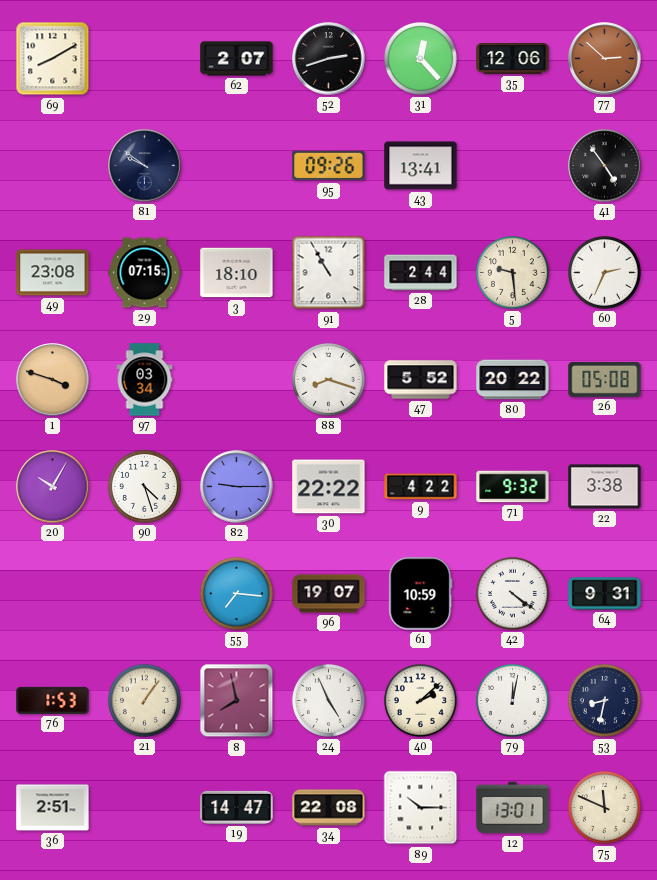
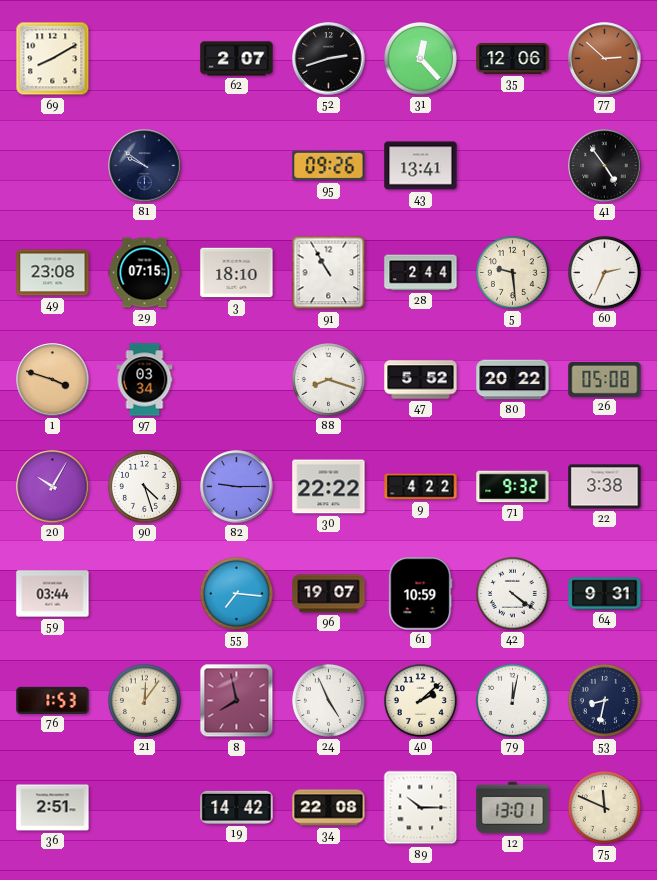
59: none -> 03:44
21: 1:06 -> 12:06
19: 14:47 -> 14:42
